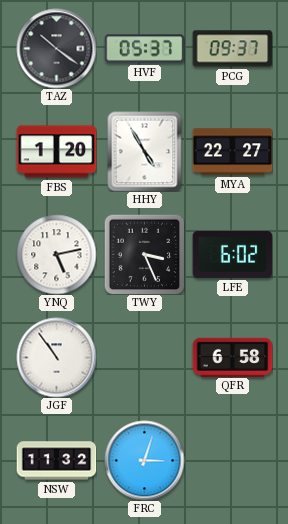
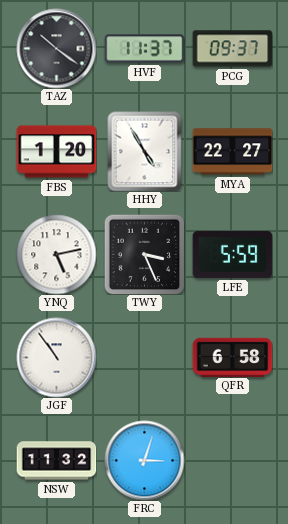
HVF: 05:37 -> 11:37
LFE: 6:02 -> 5:59
